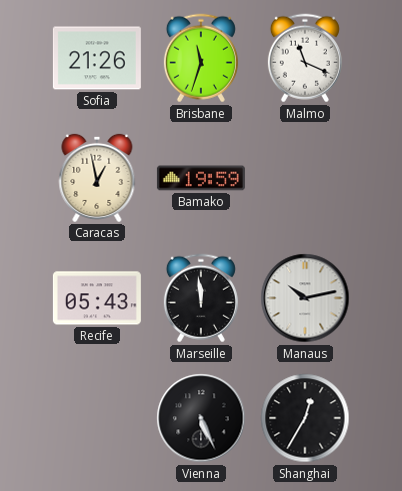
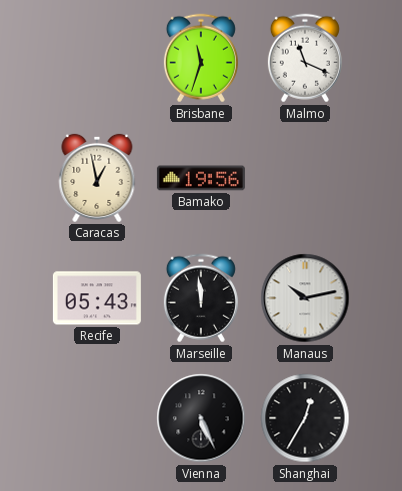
Sofia: 21:26 -> none
Bamako: 19:59 -> 19:56
